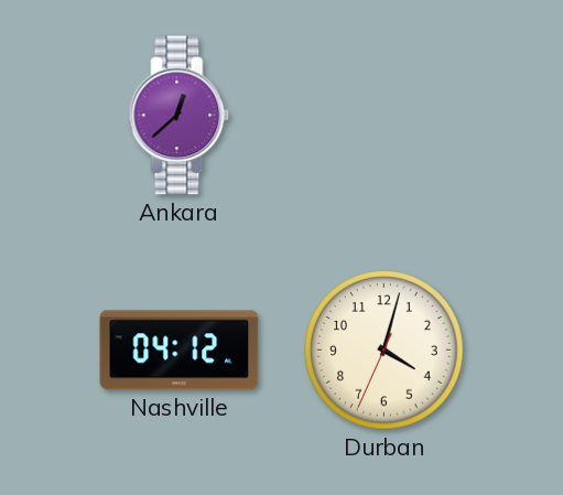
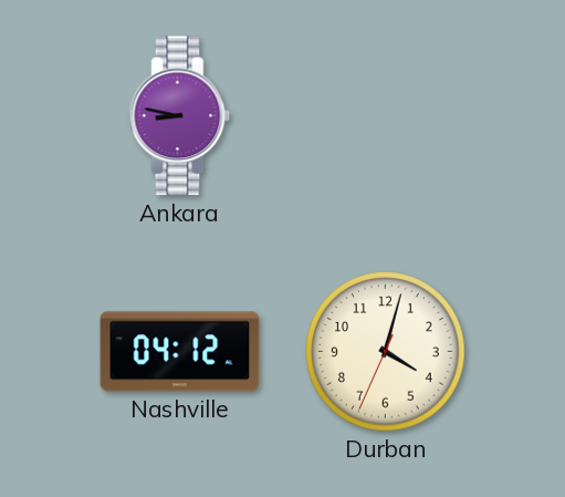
Ankara: 12:38 -> 8:47
